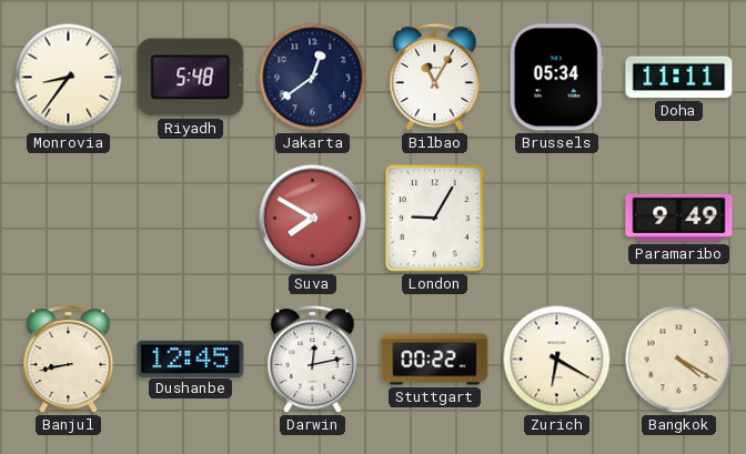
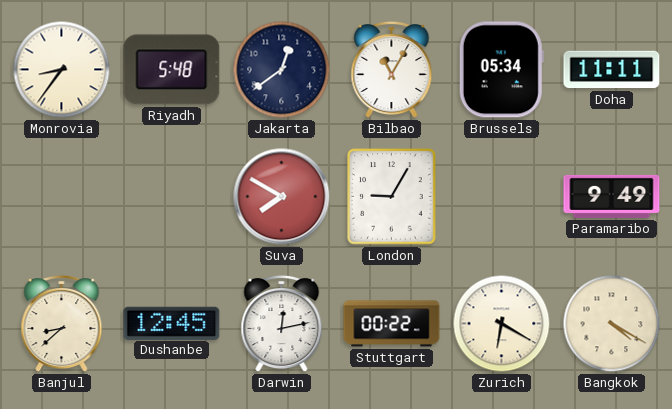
Banjul: 8:43 -> 8:38
